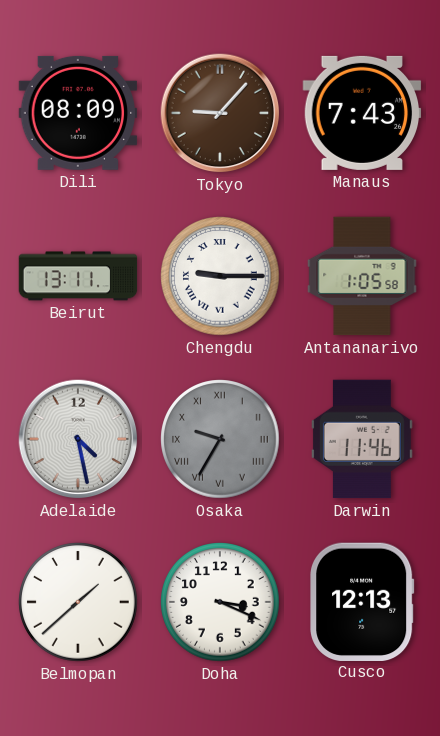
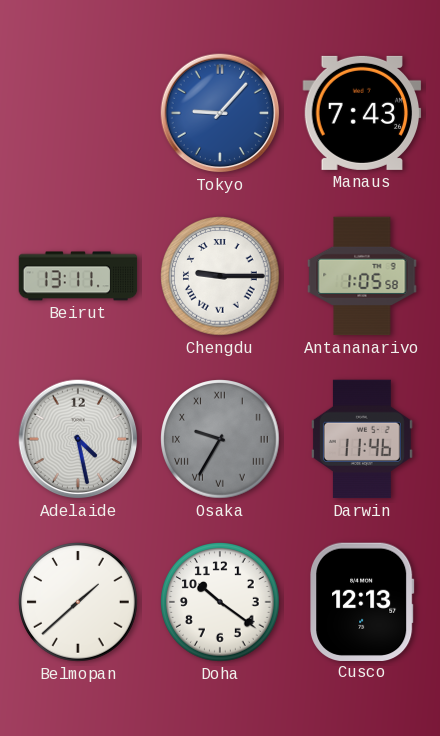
Dili: 08:09 -> none
Tokyo dial: brown -> blue
Doha: 3:19 -> 10:21
